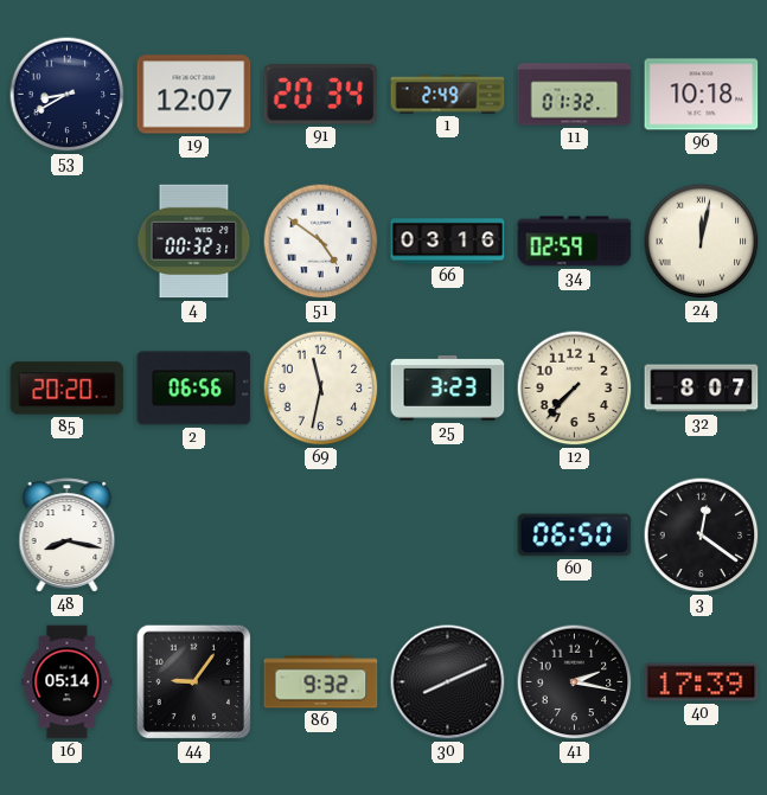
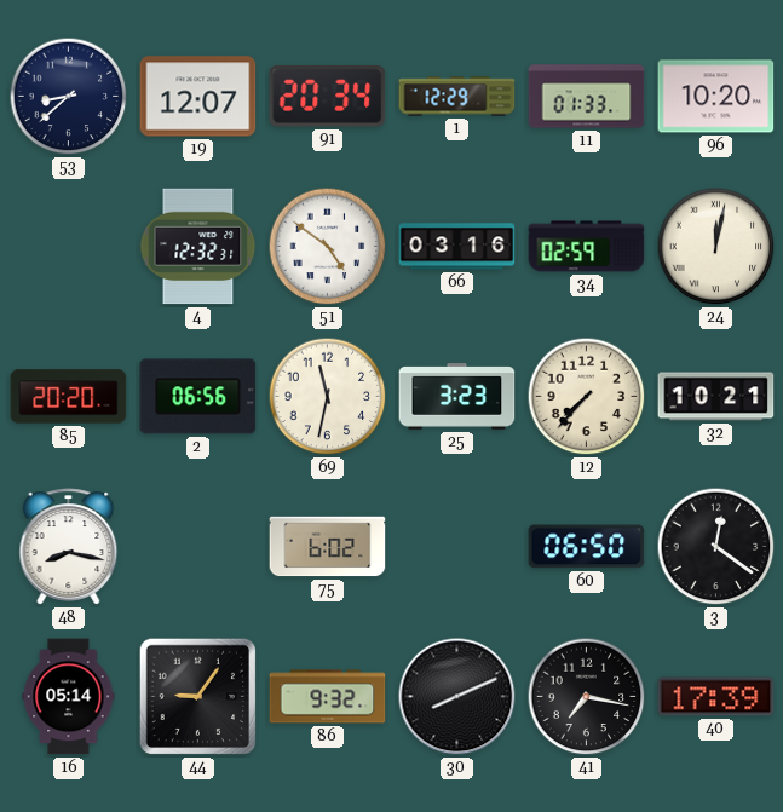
53: 8:40 -> 8:38
1: 2:49 -> 12:29
11: 01:32 -> 01:33
96: 10:18 -> 10:20
4: 00:32 -> 12:32
32: 8:07 -> 10:21
75: none -> 6:02
41: 2:17 -> 7:17
